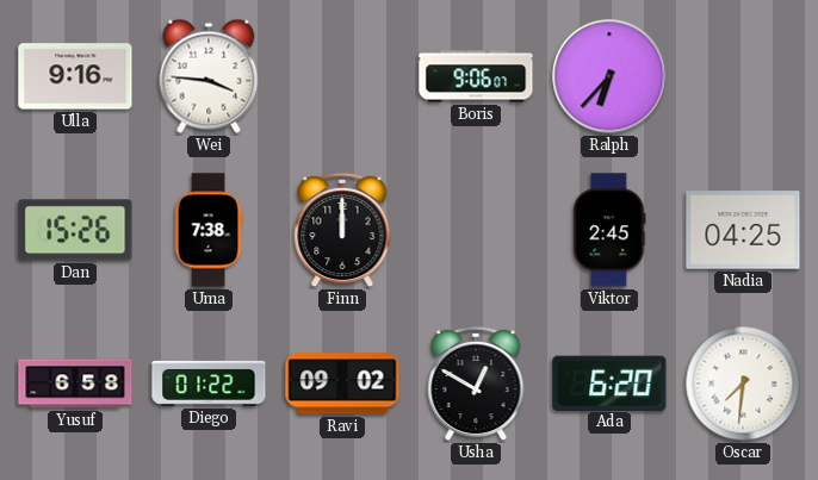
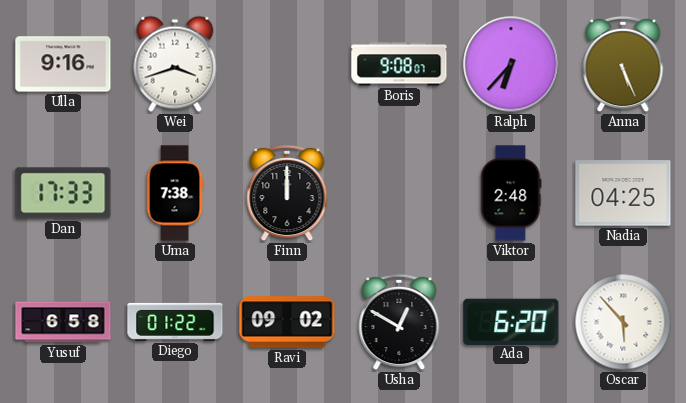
Wei: 3:46 -> 3:42
Boris: 9:06 -> 9:08
Anna: none -> 5:26
Dan: 15:26 -> 17:33
Viktor: 2:45 -> 2:48
Oscar: 7:31 -> 5:53
